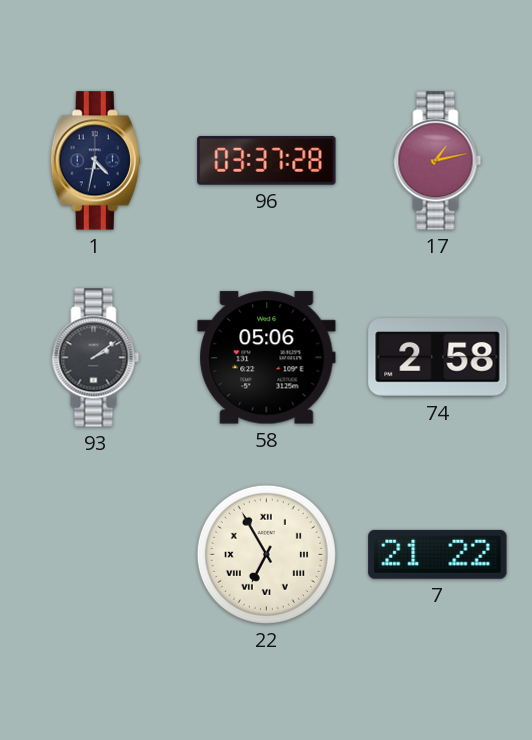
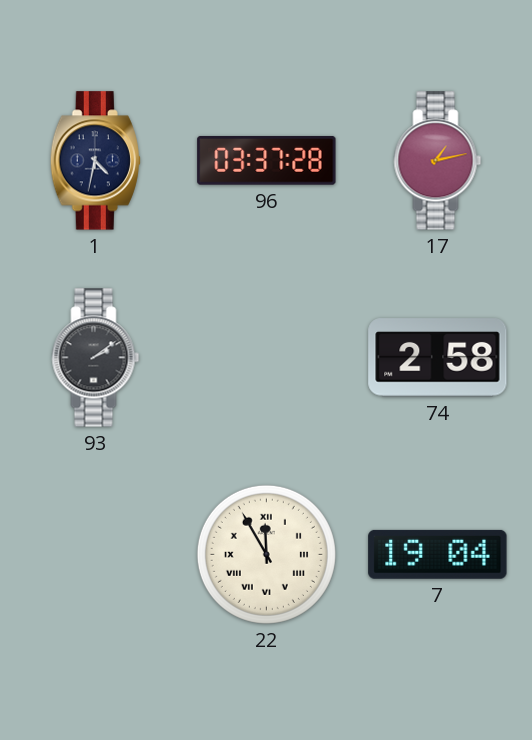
58: 05:06 -> none
22: 6:55 -> 11:55
7: 21:22 -> 19:04
